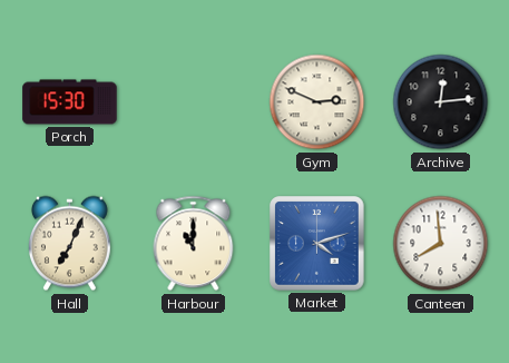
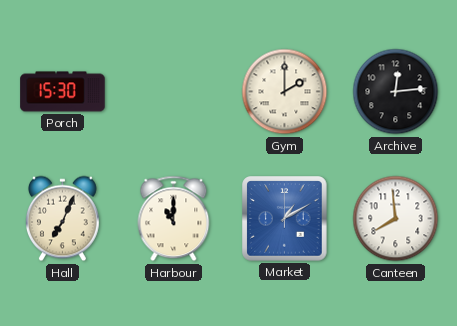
Gym: 2:49 -> 2:00
Market: 4:12 -> 1:10
